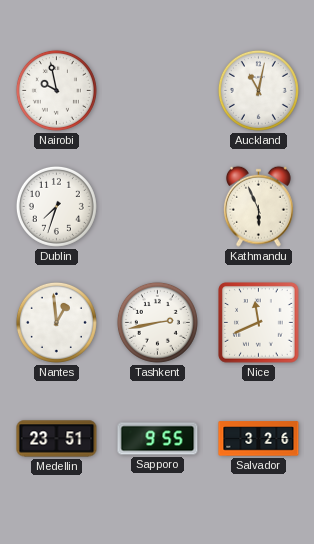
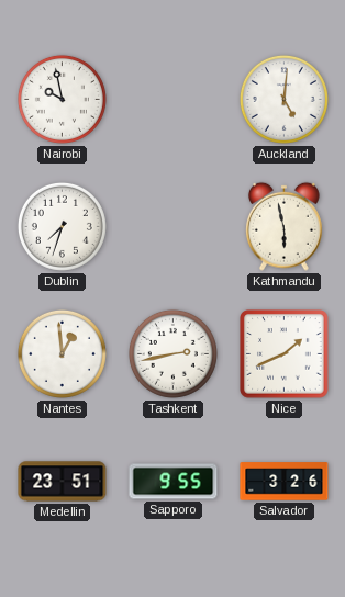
Auckland: 11:02 -> 5:01
Kathmandu: 5:56 -> 5:58
Nice: 11:41 -> 1:41
